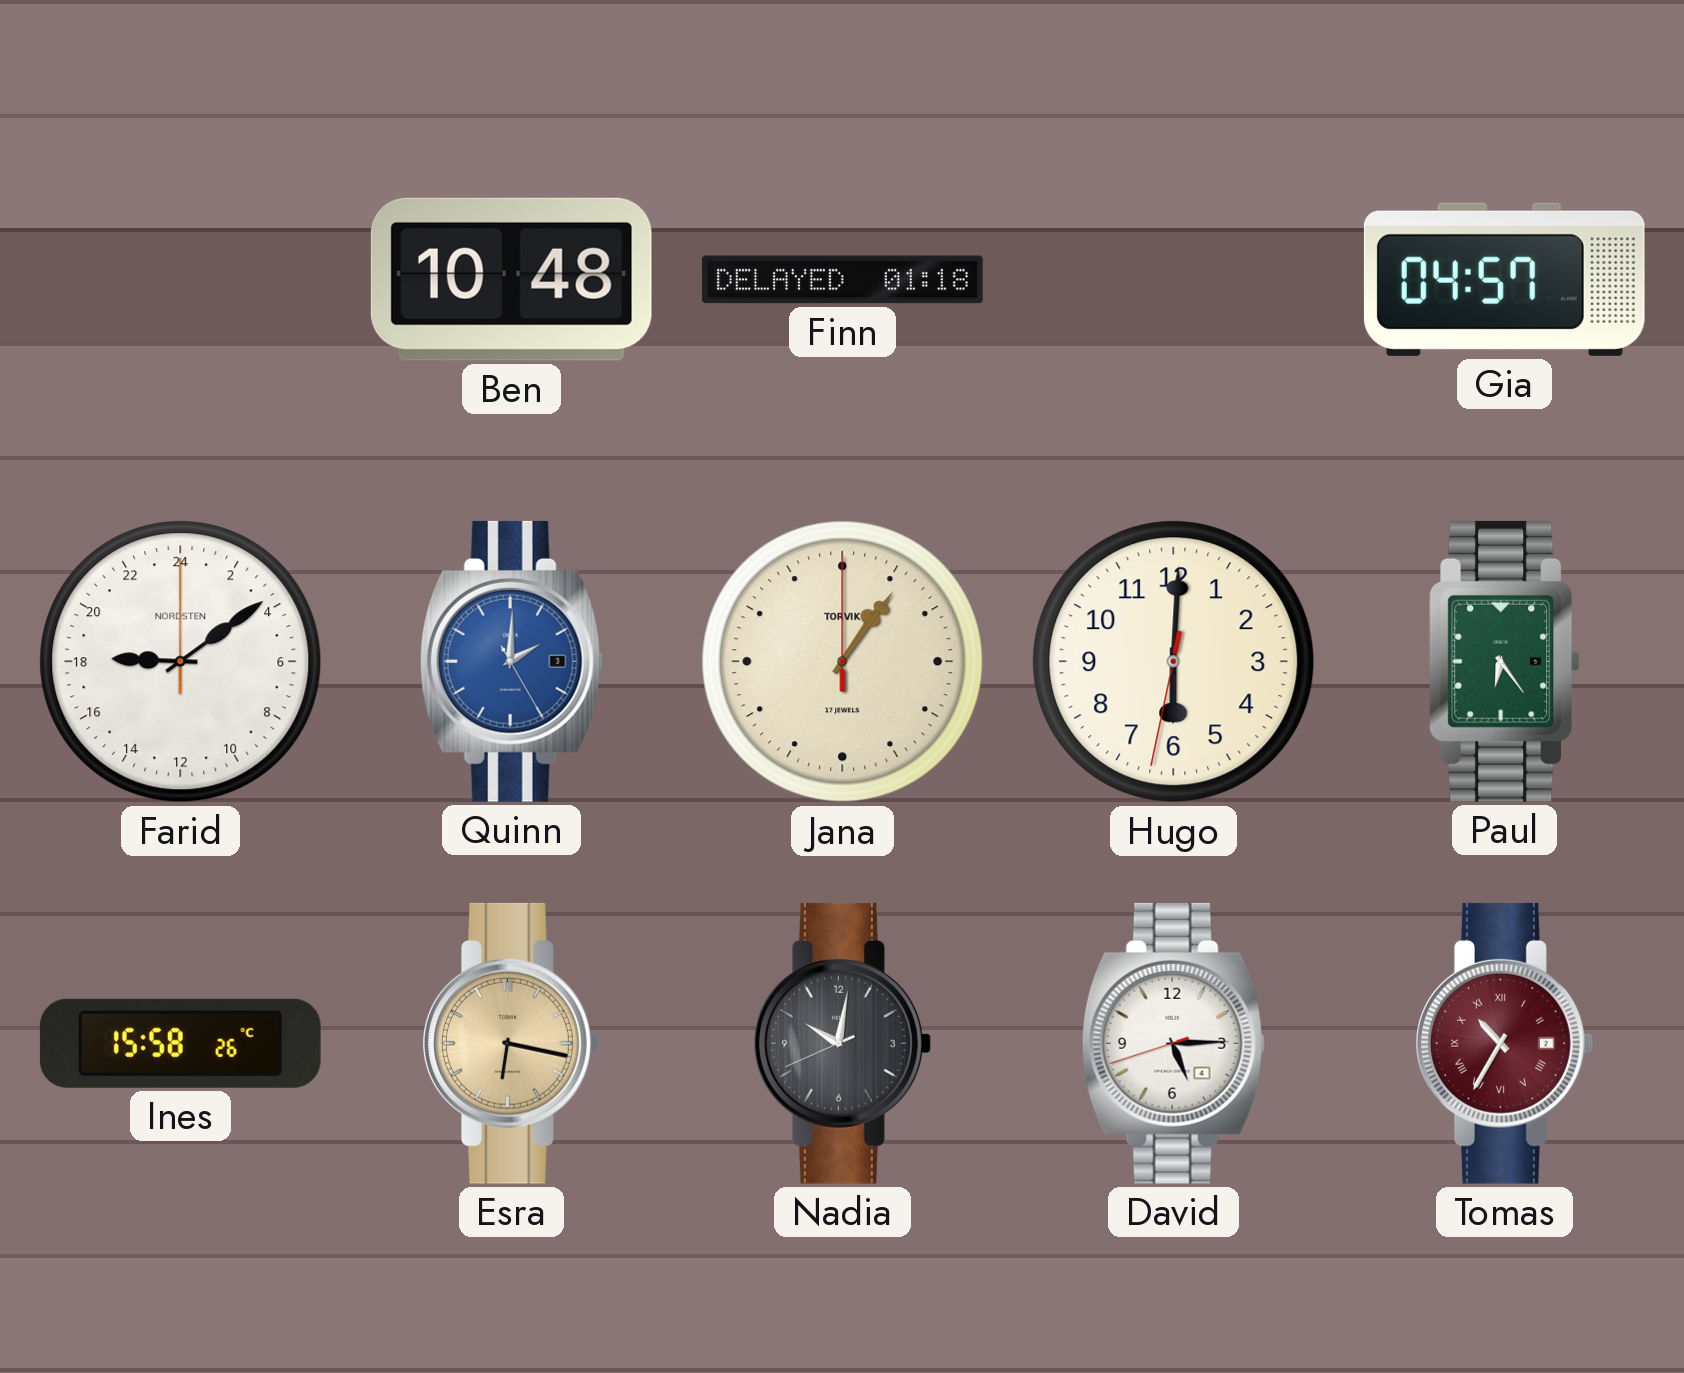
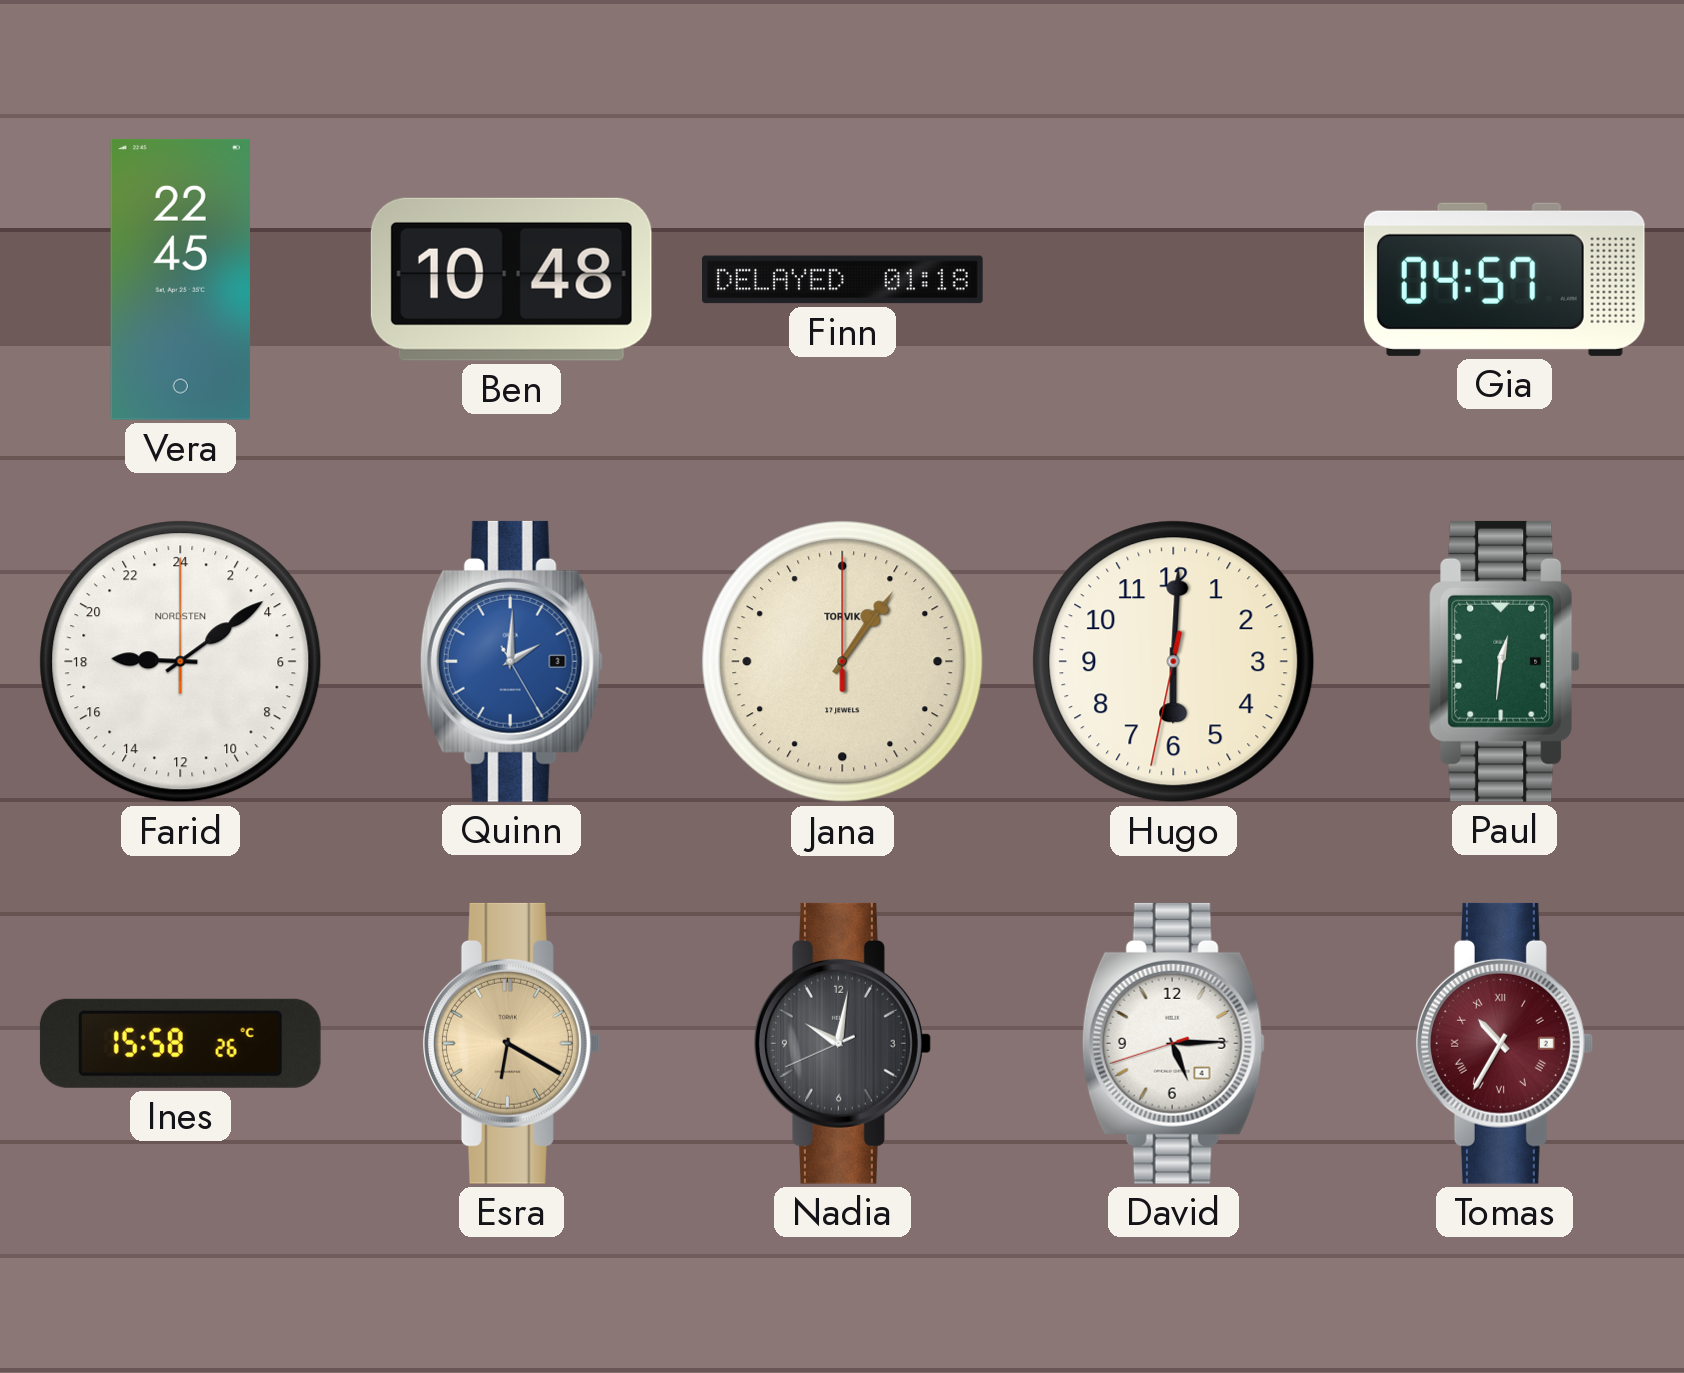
Vera: none -> 22:45
Paul: 6:24 -> 12:31
Esra: 6:17 -> 6:20
